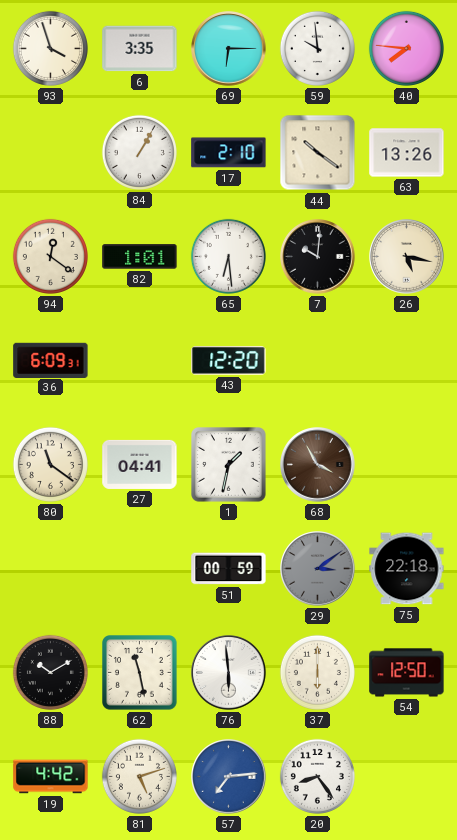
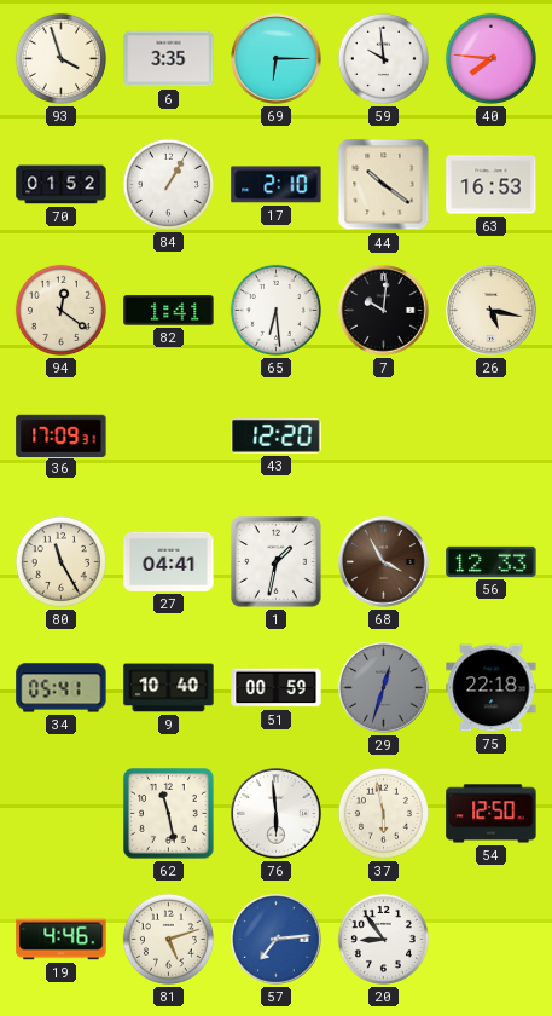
70: none -> 01:52
63: 13:26 -> 16:53
82: 1:01 -> 1:41
36: 6:09 -> 17:09
80: 11:21 -> 11:25
56: none -> 12:33
34: none -> 05:41
9: none -> 10:40
29: 3:09 -> 12:33
88: 10:10 -> none
37: 6:00 -> 5:58
19: 4:42 -> 4:46
20: 8:24 -> 8:54
